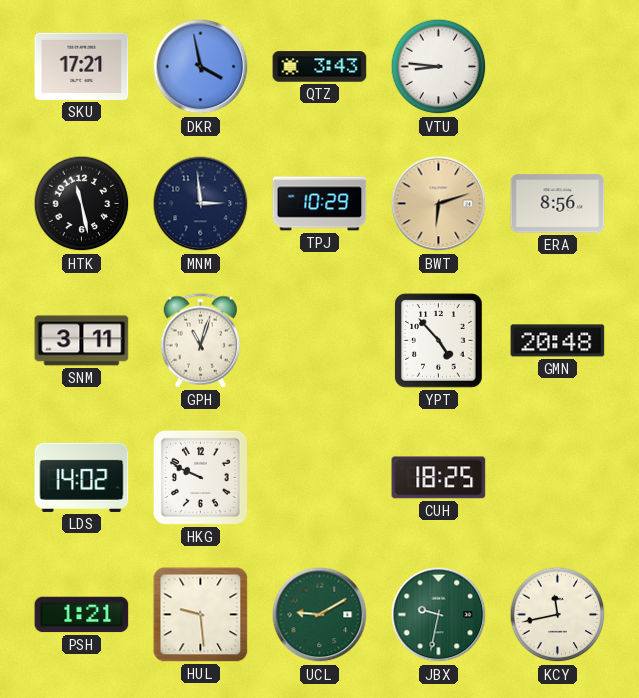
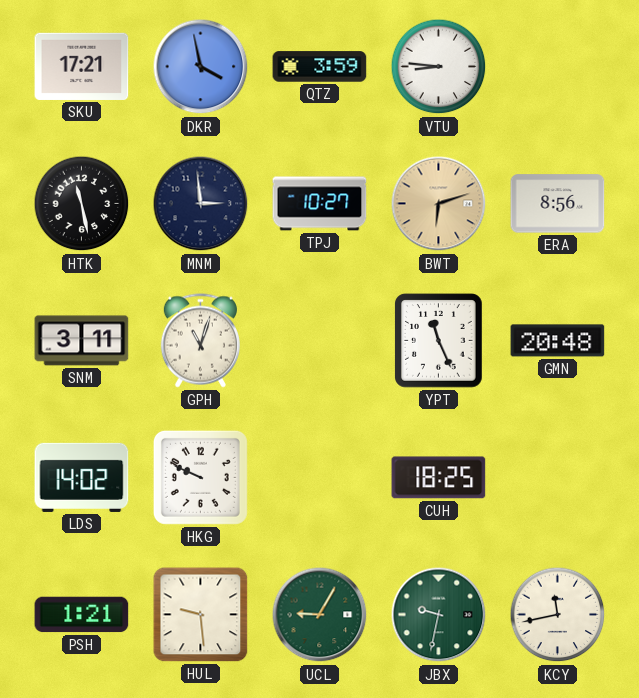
QTZ: 3:43 -> 3:59
TPJ: 10:29 -> 10:27
YPT: 4:53 -> 11:26
UCL: 9:10 -> 9:05
